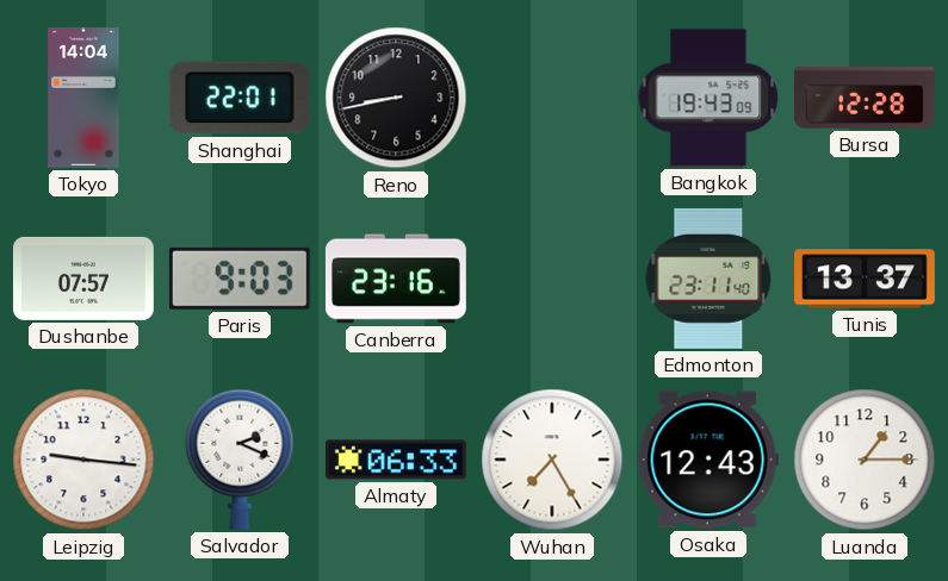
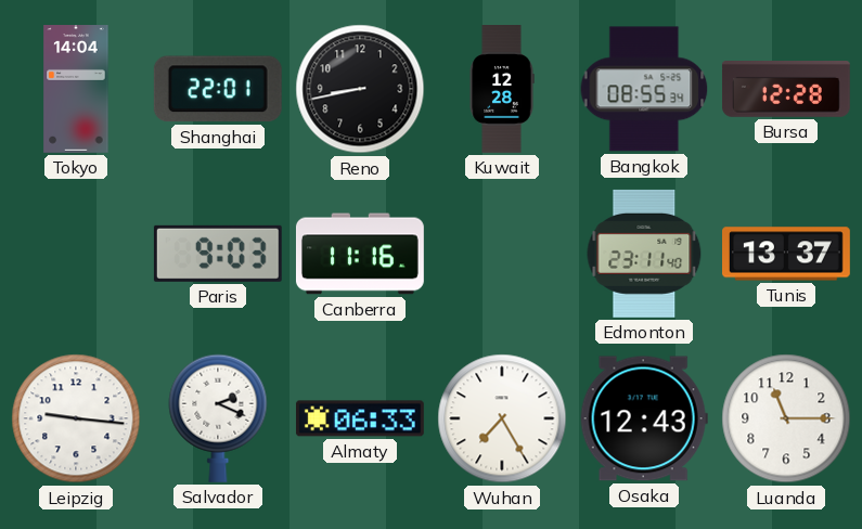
Kuwait: none -> 12:28
Bangkok: 19:43 -> 08:55
Dushanbe: 07:57 -> none
Canberra: 23:16 -> 11:16
Luanda: 1:15 -> 11:15
